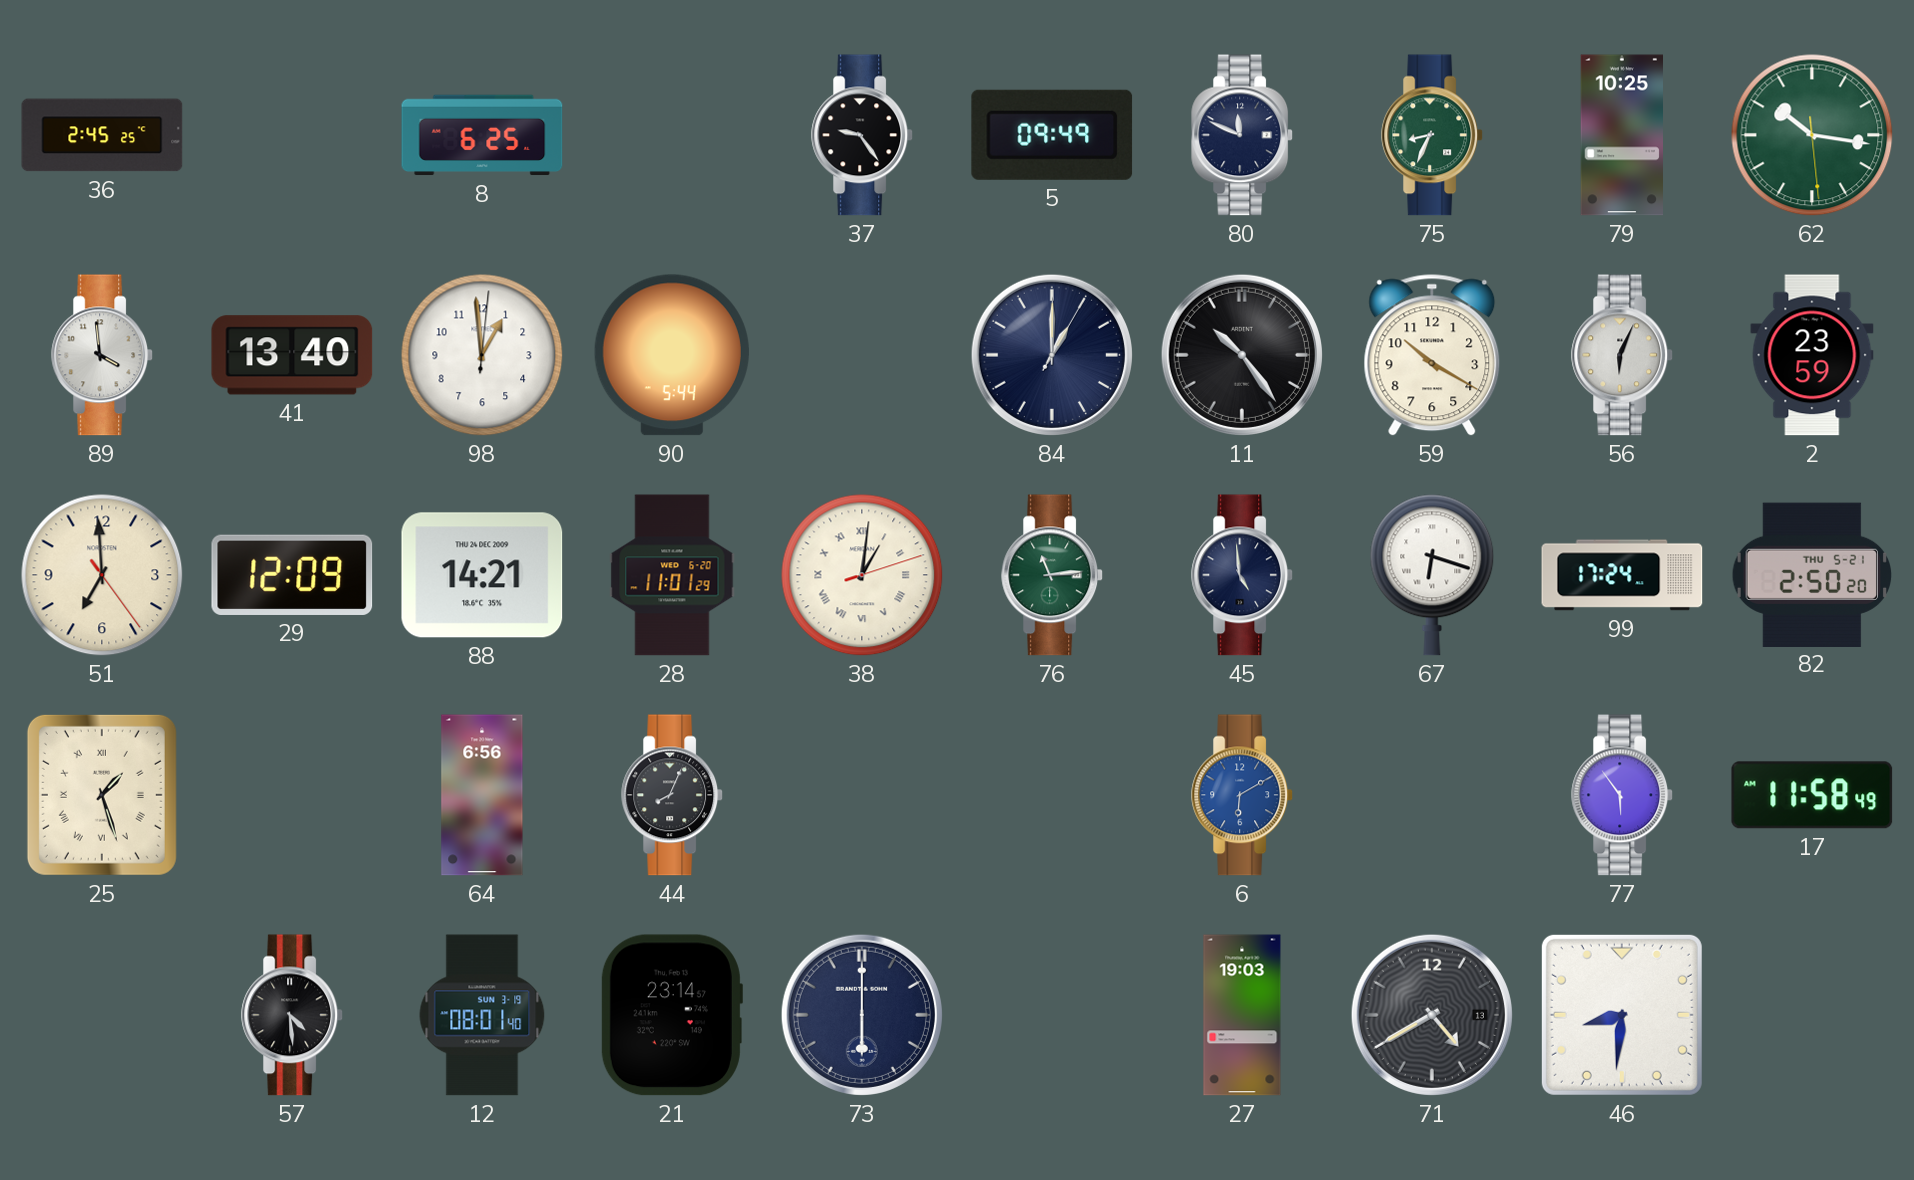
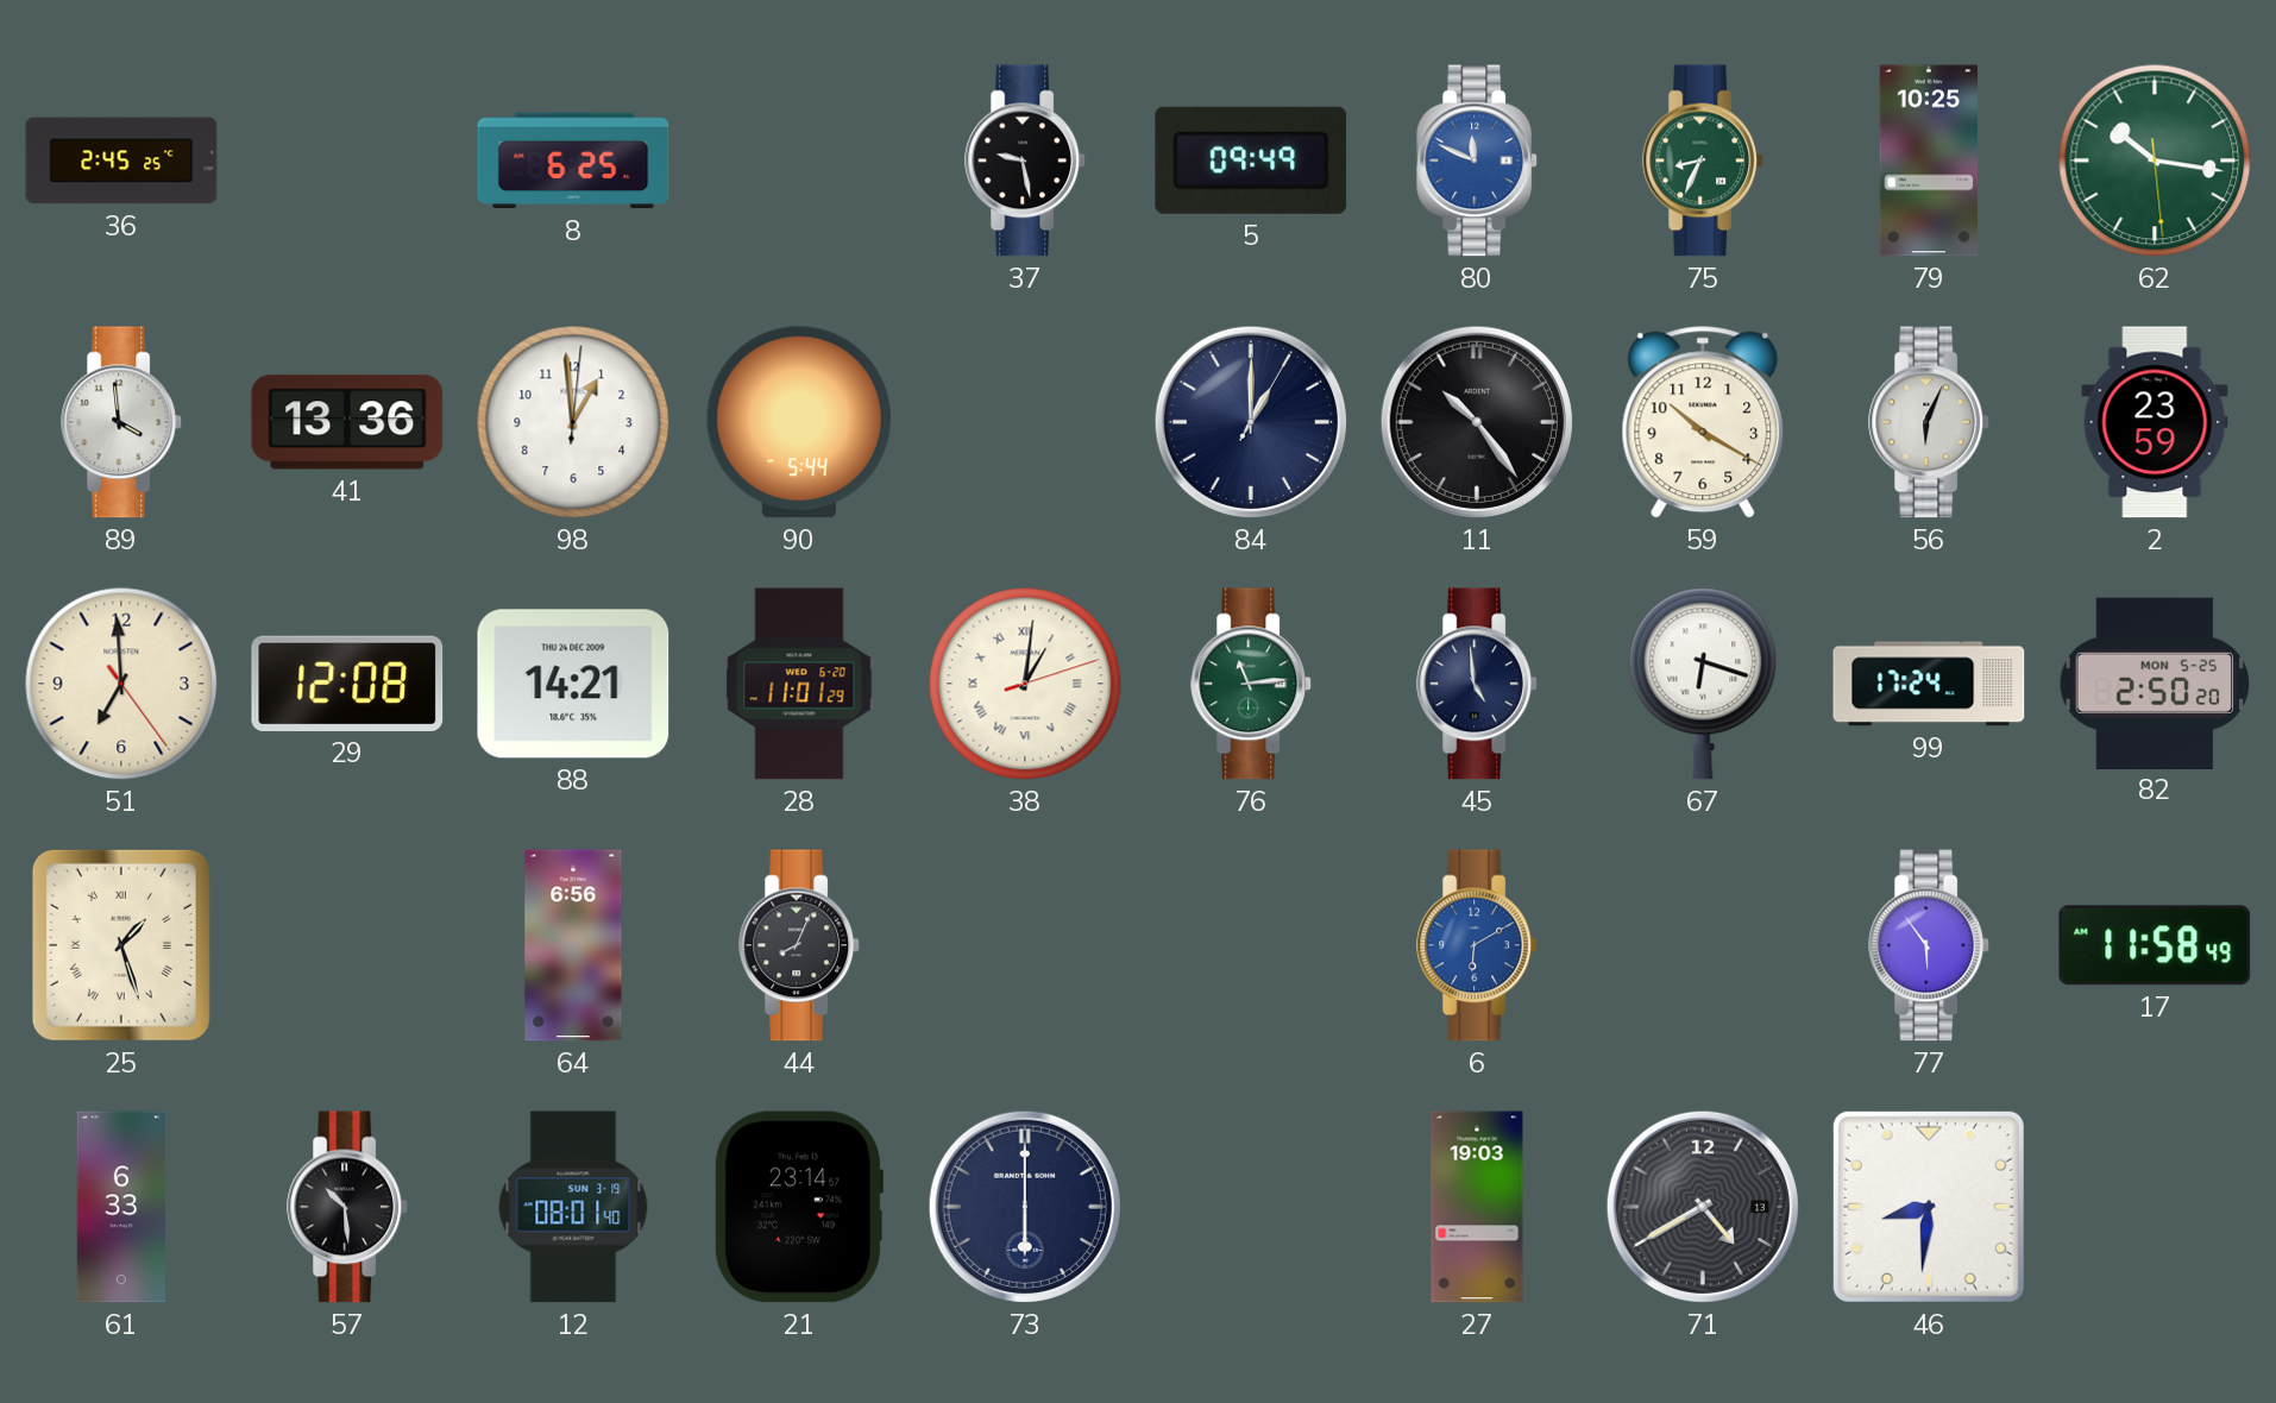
37: 9:24 -> 9:28
80 dial: navy -> blue
41: 13:40 -> 13:36
29: 12:09 -> 12:08
82 date: THU 5-21 -> MON 5-25
61: none -> 6:33
57: 4:29 -> 10:29
